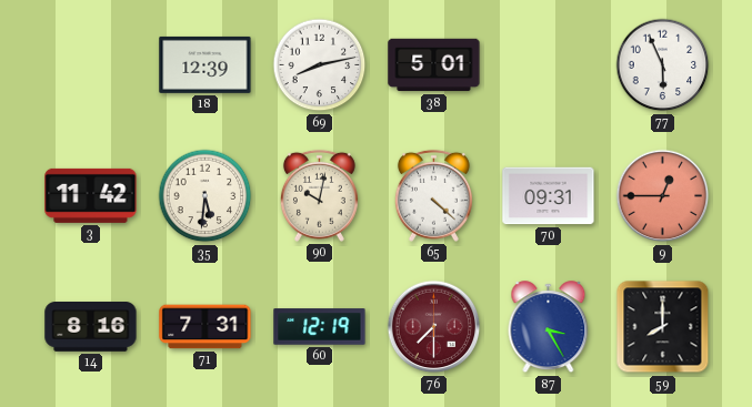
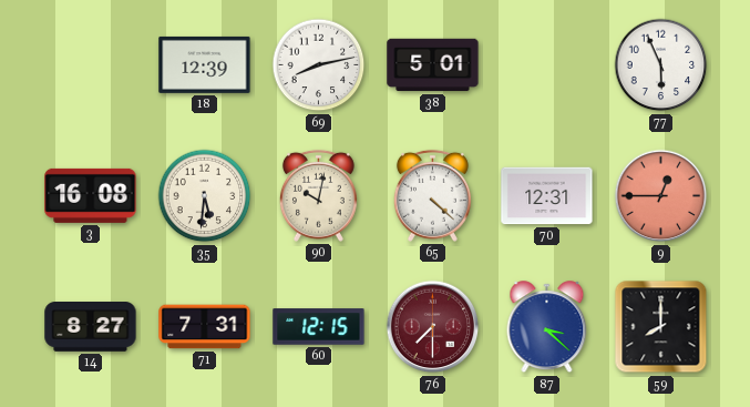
3: 11:42 -> 16:08
70: 09:31 -> 12:31
14: 8:16 -> 8:27
60: 12:19 -> 12:15
87: 3:25 -> 3:22
